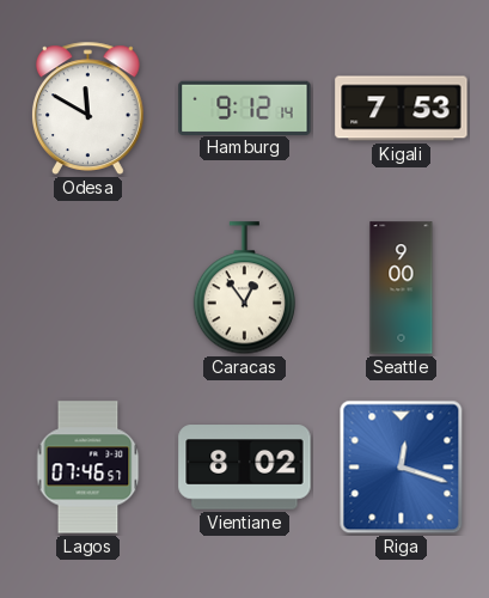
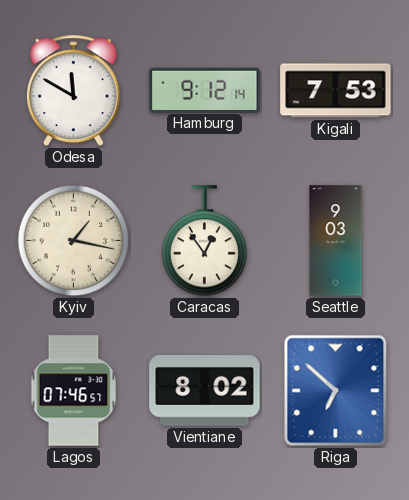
Kyiv: none -> 1:17
Seattle: 9:00 -> 9:03
Riga: 12:18 -> 6:52
